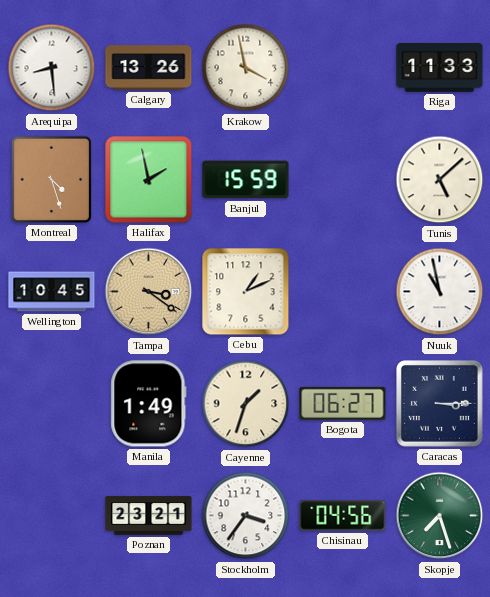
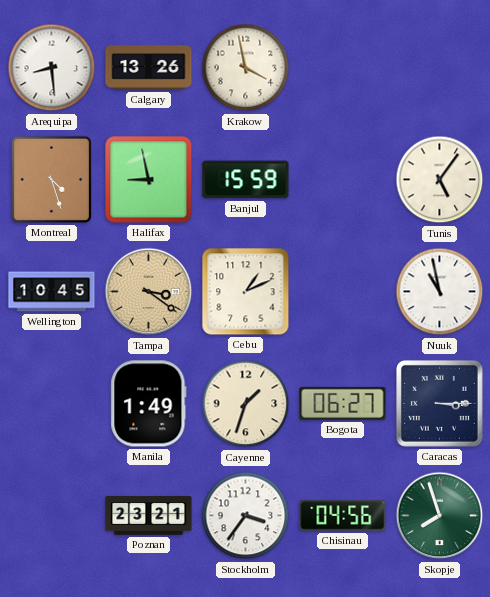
Riga: 11:33 -> none
Halifax: 1:58 -> 8:58
Tunis: 5:08 -> 5:06
Skopje: 7:27 -> 7:57
